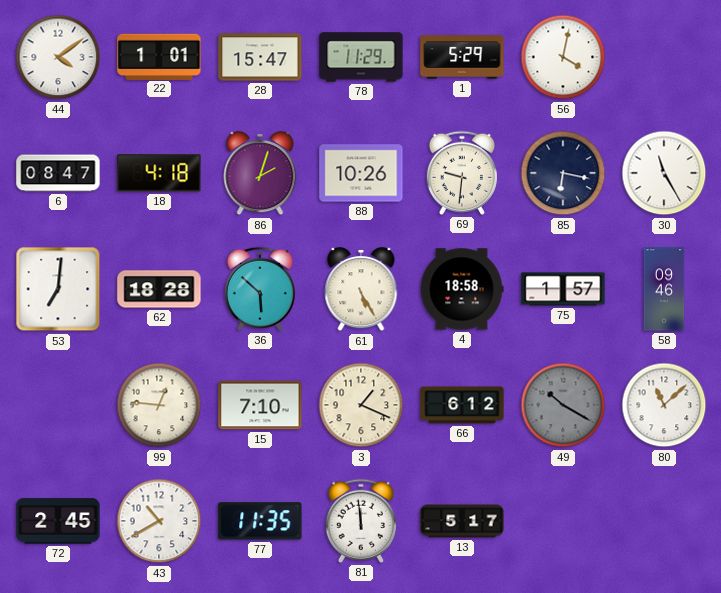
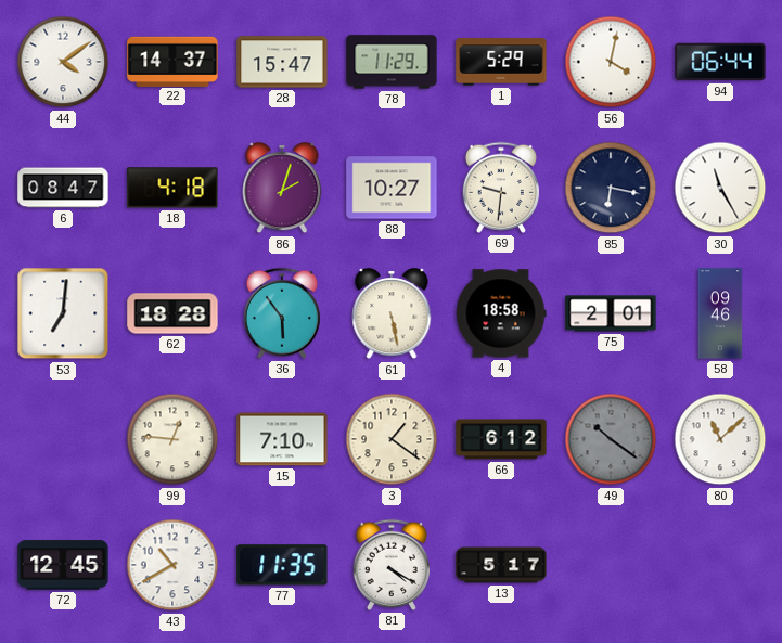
22: 1:01 -> 14:37
94: none -> 06:44
88: 10:26 -> 10:27
36: 5:52 -> 5:54
61: 5:25 -> 5:28
75: 1:57 -> 2:01
3: 1:19 -> 1:21
49: 10:20 -> 10:21
72: 2:45 -> 12:45
81: 11:59 -> 4:20
